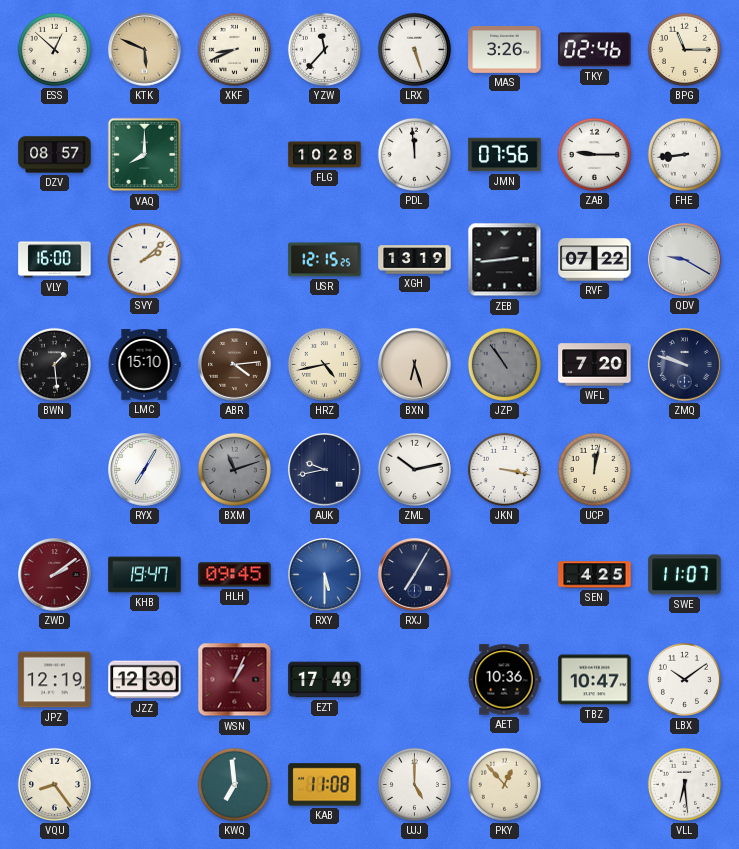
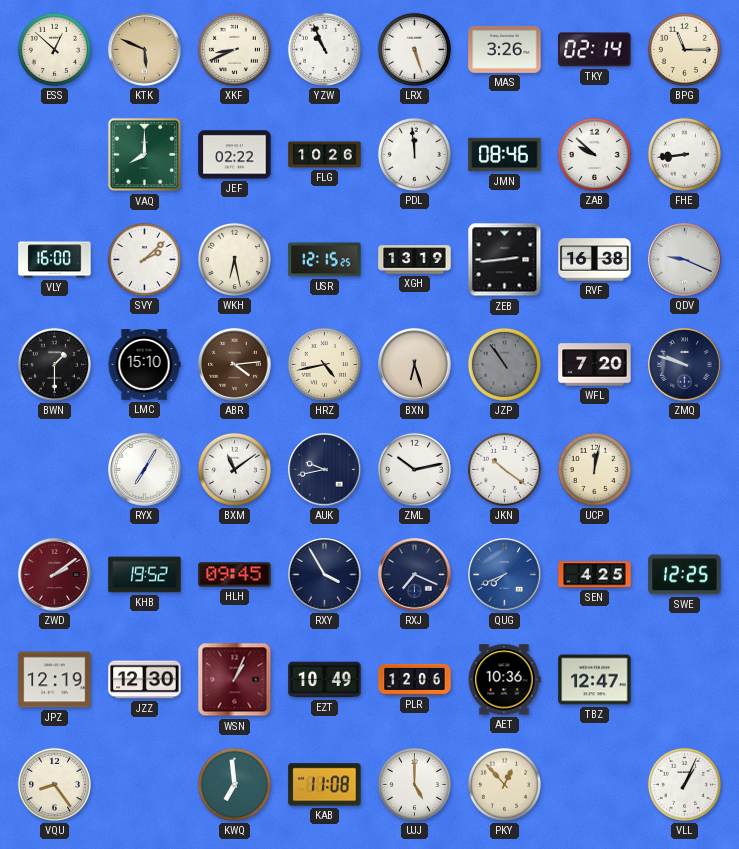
YZW: 11:37 -> 10:56
TKY: 02:46 -> 02:14
DZV: 08:57 -> none
JEF: none -> 02:22
FLG: 10:28 -> 10:26
JMN: 07:56 -> 08:46
ZAB: 9:15 -> 9:52
WKH: none -> 6:28
RVF: 07:22 -> 16:38
QDV: 9:20 -> 9:19
BWN: 1:29 -> 1:30
BXM: 11:12 -> 11:09
BXM dial: grey -> white
JKN: 3:17 -> 10:21
KHB: 19:47 -> 19:52
RXY: 5:30 -> 3:55
RXY dial: blue -> navy
RXJ: 7:05 -> 7:19
QUG: none -> 7:41
SWE: 11:07 -> 12:25
EZT: 17:49 -> 10:49
PLR: none -> 12:06
TBZ: 10:47 -> 12:47
LBX: 10:09 -> none
VLL: 6:29 -> 1:04
